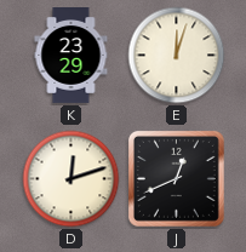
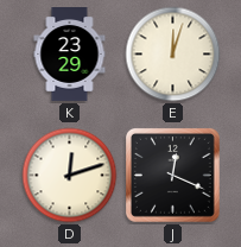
J: 12:41 -> 12:19
